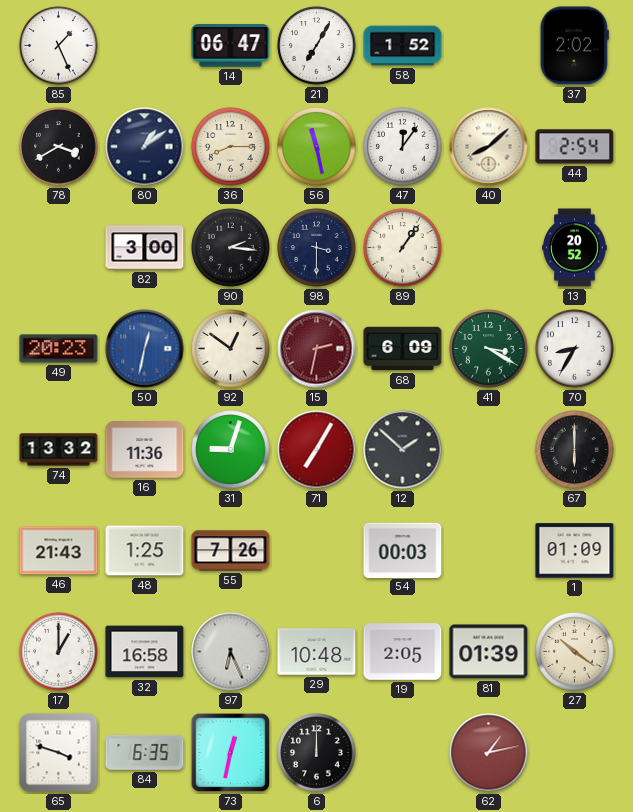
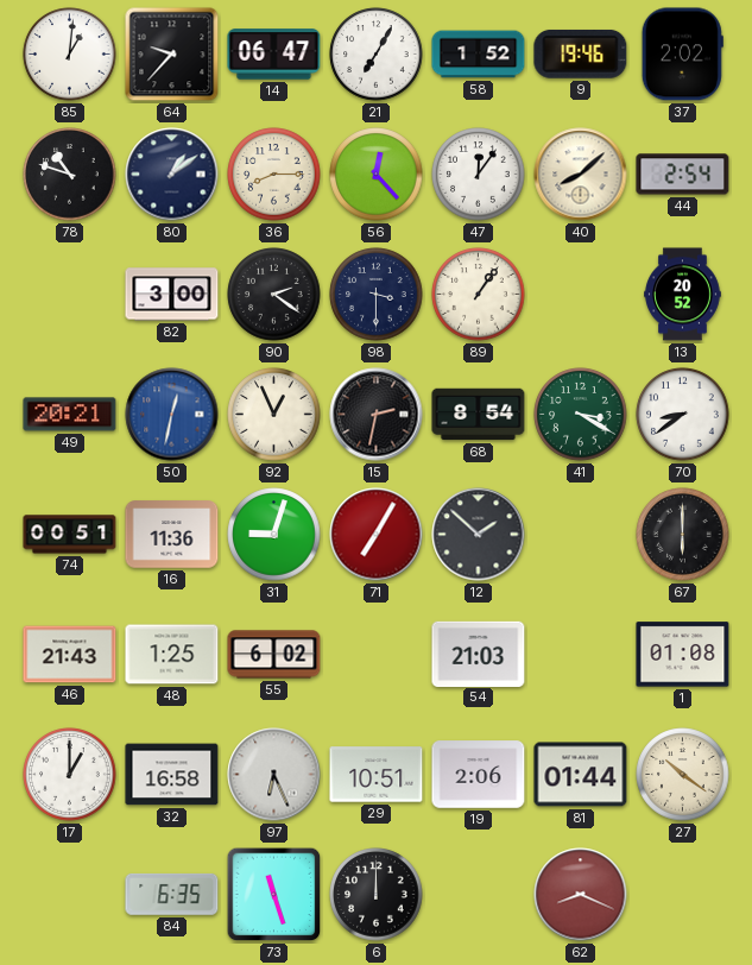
85: 1:26 -> 1:01
64: none -> 9:37
9: none -> 19:46
78: 3:40 -> 10:48
56: 11:28 -> 12:23
90: 2:16 -> 2:21
49: 20:23 -> 20:21
92: 12:51 -> 12:56
15 dial: burgundy -> black
68: 6:09 -> 8:54
70: 8:35 -> 8:39
74: 13:32 -> 00:51
55: 7:26 -> 6:02
54: 00:03 -> 21:03
1: 01:09 -> 01:08
29: 10:48 -> 10:51
19: 2:05 -> 2:06
81: 01:39 -> 01:44
65: 3:48 -> none
73: 12:32 -> 11:27
62: 1:13 -> 8:19
